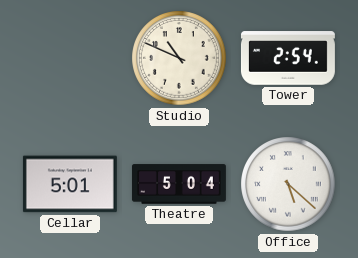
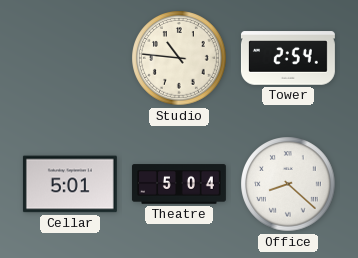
Studio: 10:49 -> 10:46
Office: 5:22 -> 8:22
